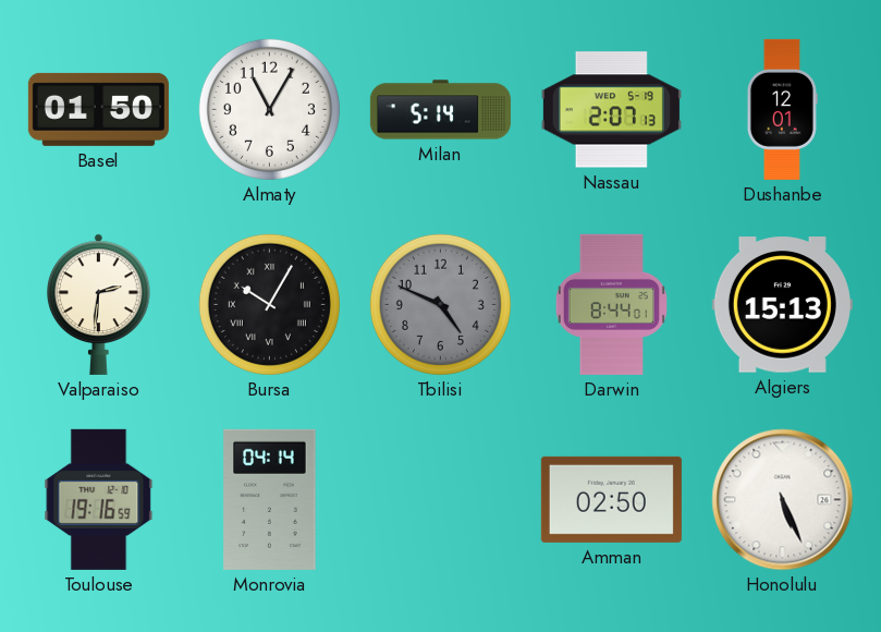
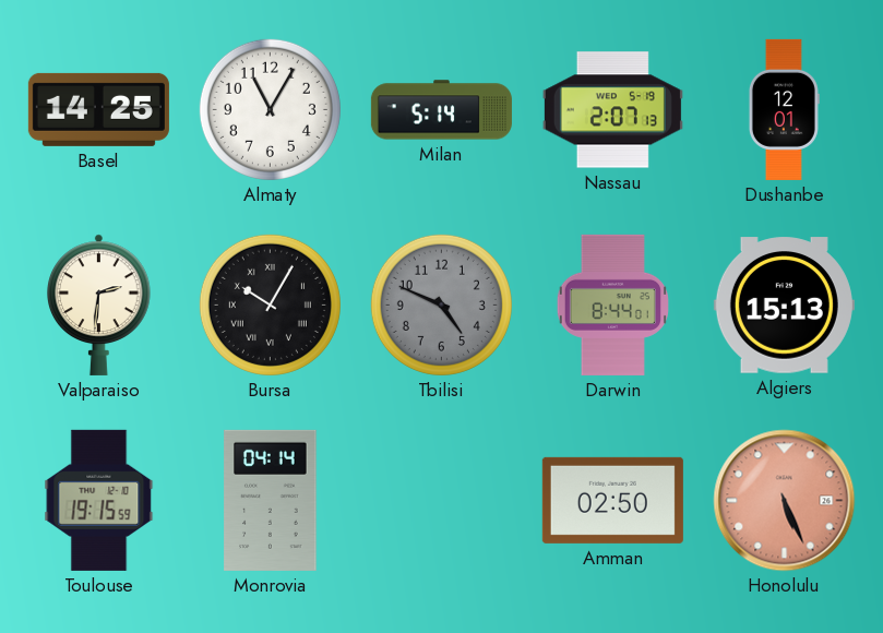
Basel: 01:50 -> 14:25
Toulouse: 19:16 -> 19:15
Honolulu dial: white -> salmon
